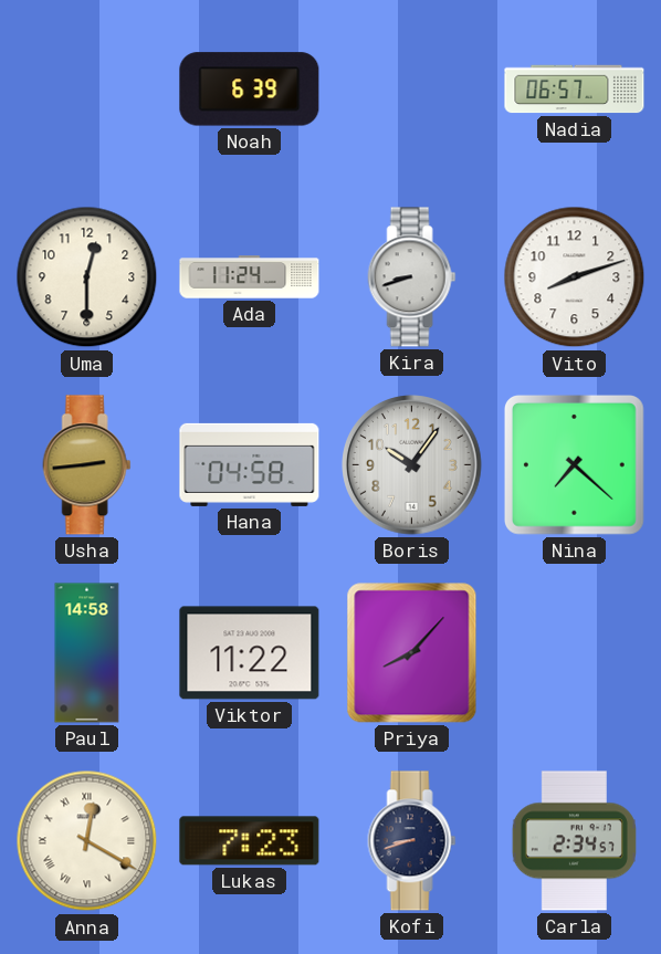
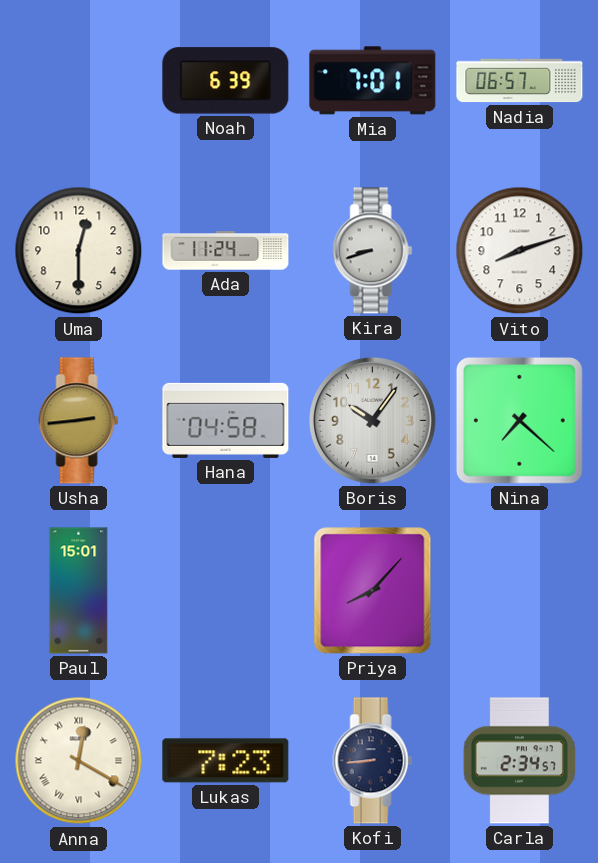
Mia: none -> 7:01
Paul: 14:58 -> 15:01
Viktor: 11:22 -> none
Kofi: 8:42 -> 8:44
